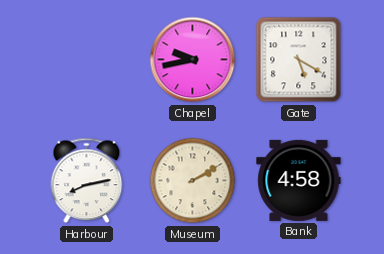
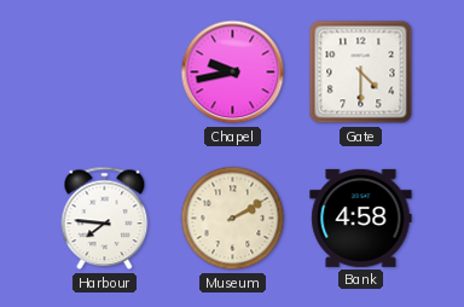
Gate: 5:20 -> 4:30
Harbour: 8:13 -> 7:46
